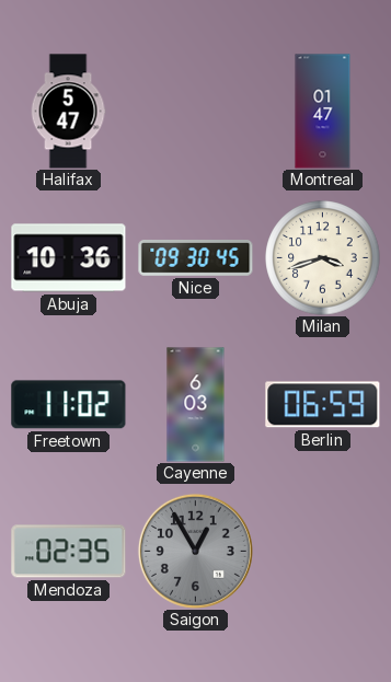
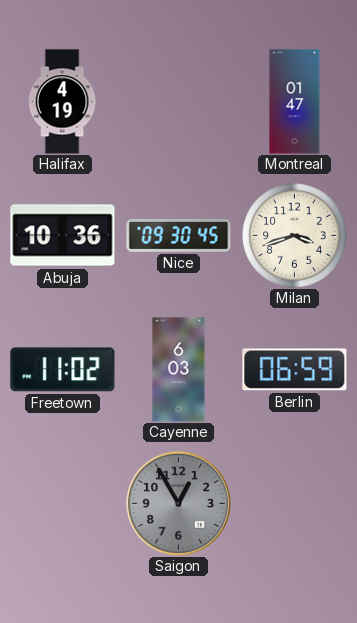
Halifax: 5:47 -> 4:19
Mendoza: 02:35 -> none
